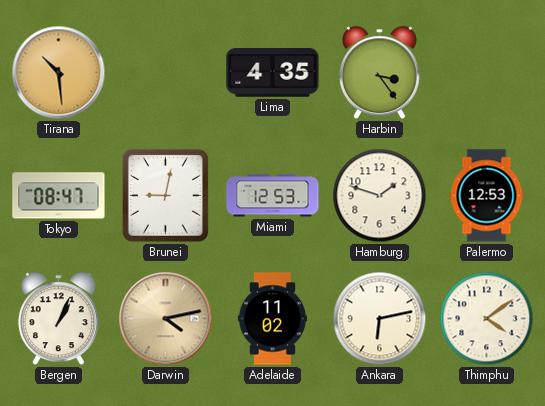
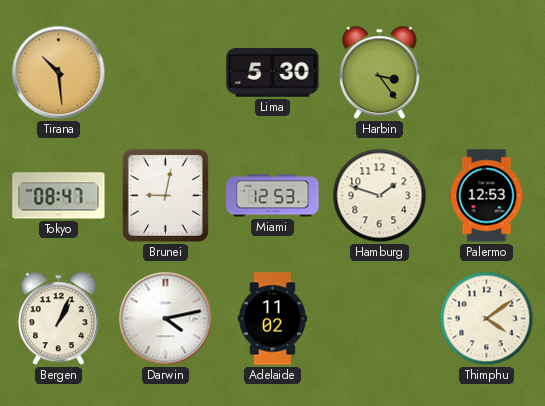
Lima: 4:35 -> 5:30
Darwin dial: champagne -> white
Ankara: 6:13 -> none
